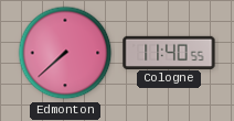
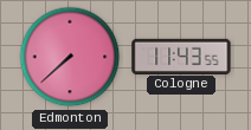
Cologne: 11:40 -> 11:43
